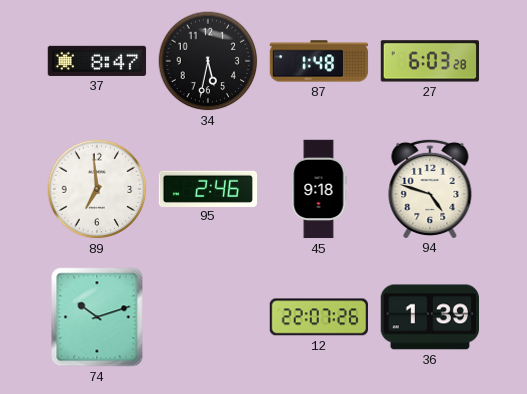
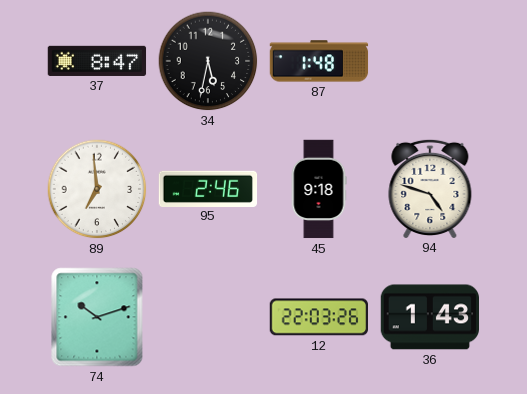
27: 6:03 -> none
12: 22:07 -> 22:03
36: 1:39 -> 1:43
